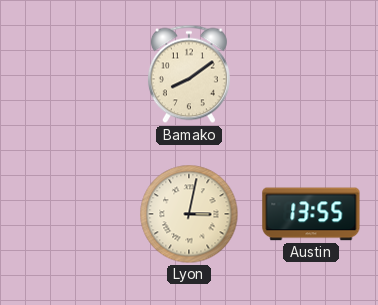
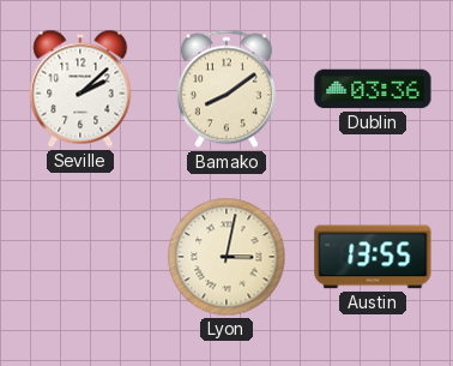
Seville: none -> 2:08
Dublin: none -> 03:36
